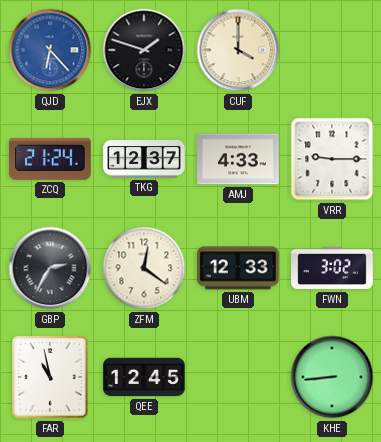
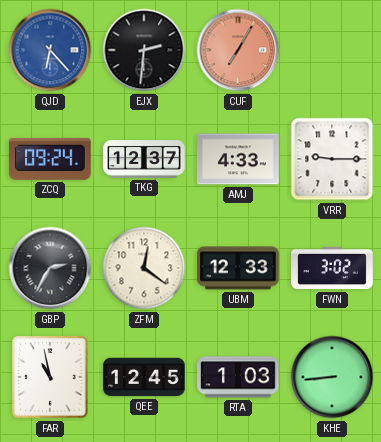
EJX: 1:48 -> 2:31
CUF: 4:00 -> 7:05
CUF dial: cream -> salmon
ZCQ: 21:24 -> 09:24
RTA: none -> 1:03
